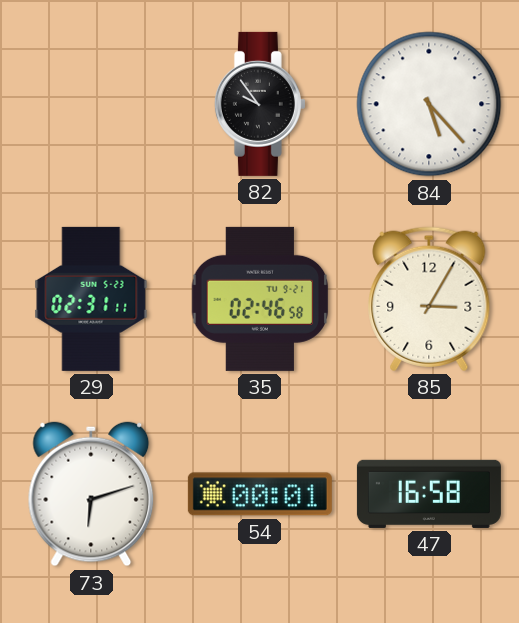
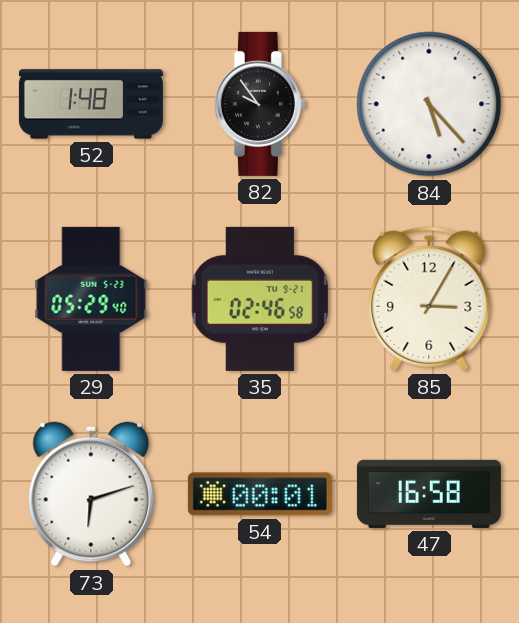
52: none -> 1:48
29: 02:31 -> 05:29
